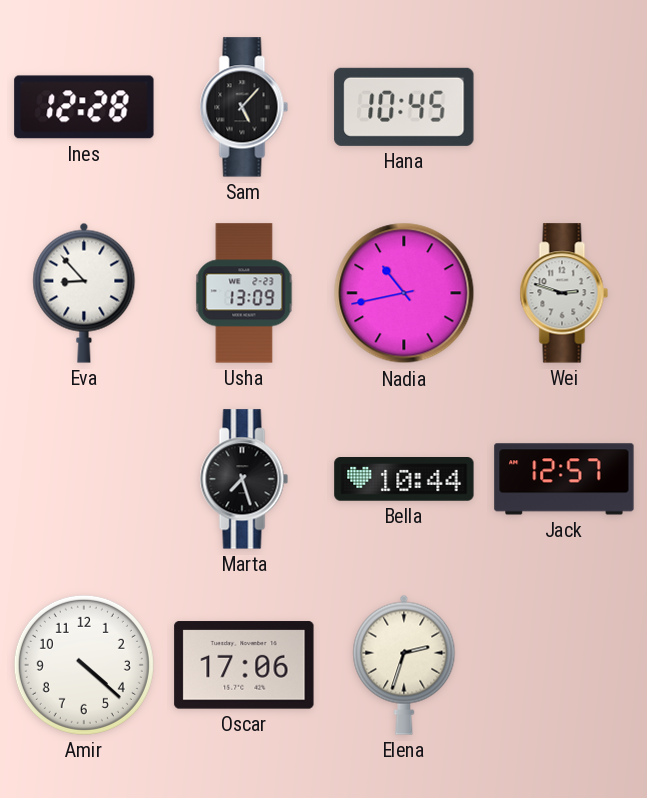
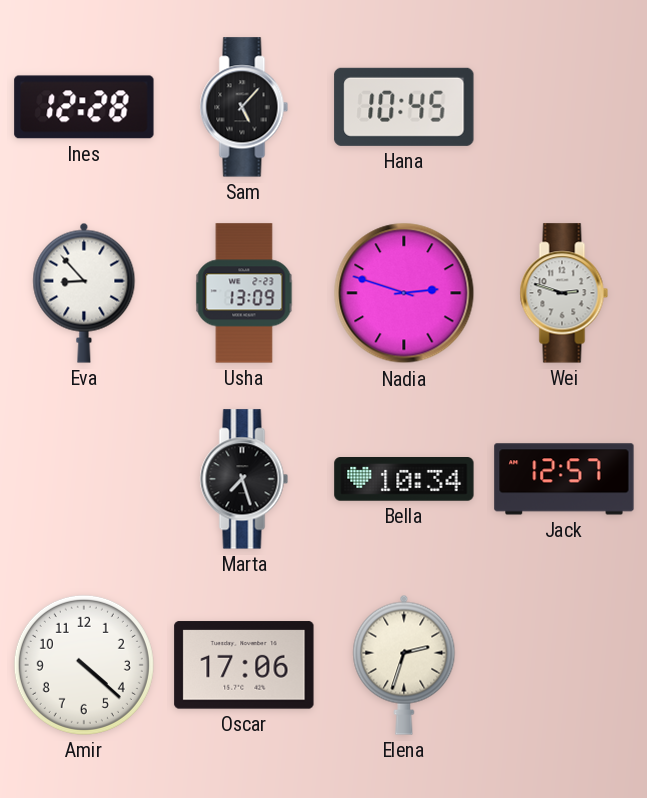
Nadia: 10:43 -> 2:48
Bella: 10:44 -> 10:34
